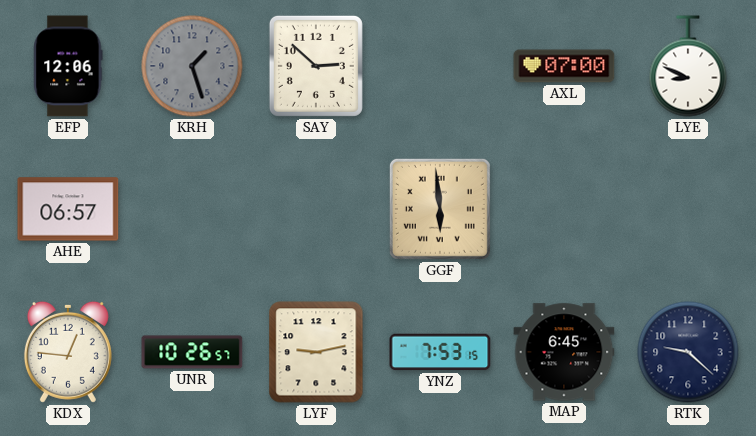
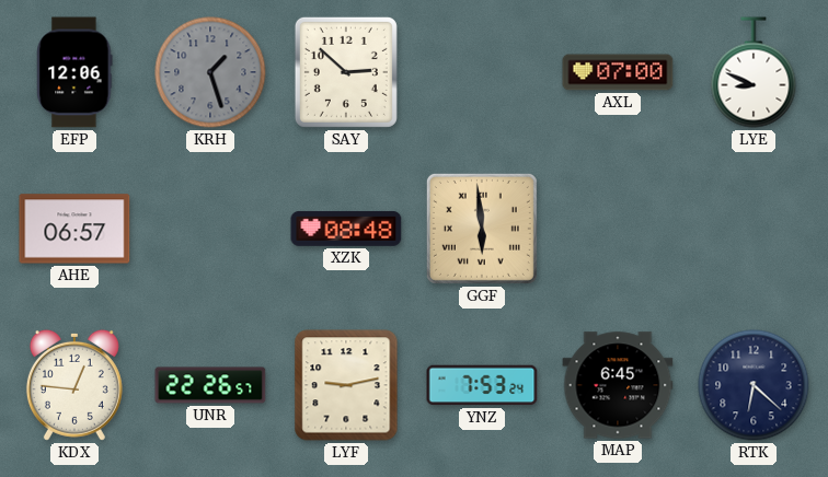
XZK: none -> 08:48
UNR: 10:26 -> 22:26
YNZ: 7:53:15 -> 7:53:24
RTK: 9:22 -> 6:22
